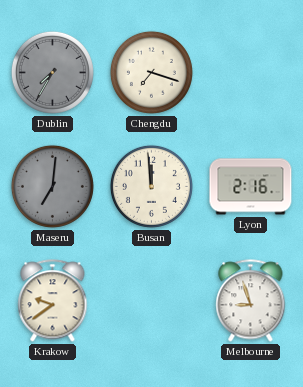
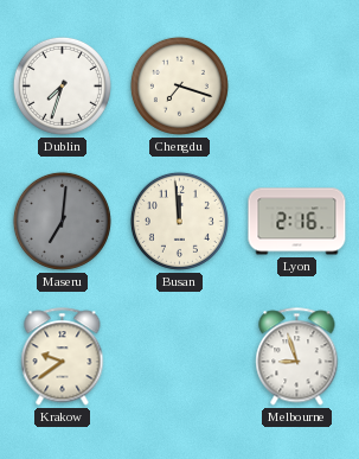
Dublin: 7:35 -> 7:33
Dublin dial: grey -> white
